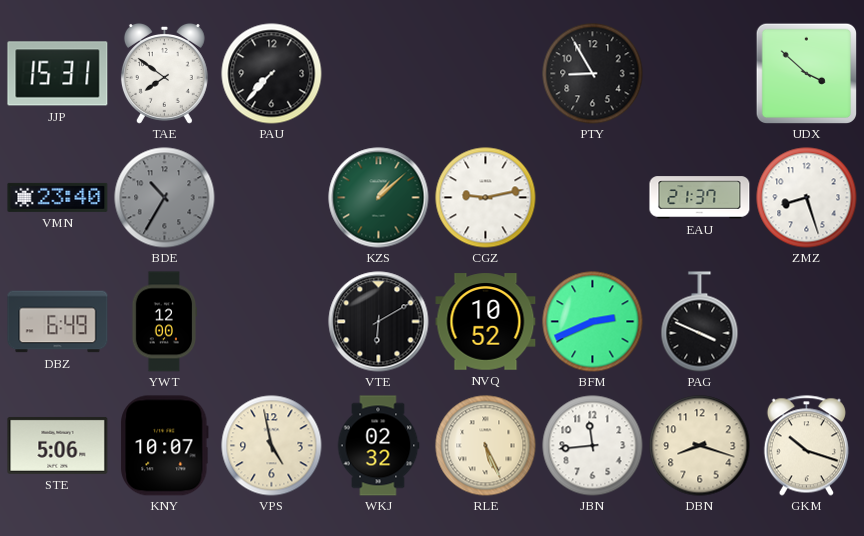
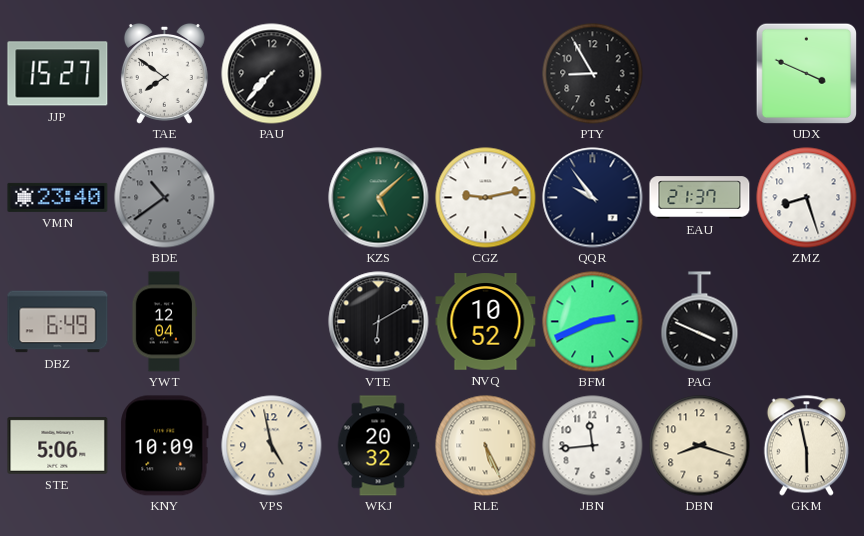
JJP: 15:31 -> 15:27
UDX: 3:52 -> 3:49
BDE: 10:35 -> 10:39
KZS: 1:08 -> 5:08
QQR: none -> 9:54
YWT: 12:00 -> 12:04
KNY: 10:07 -> 10:09
WKJ: 02:32 -> 20:32
GKM: 10:18 -> 5:58
